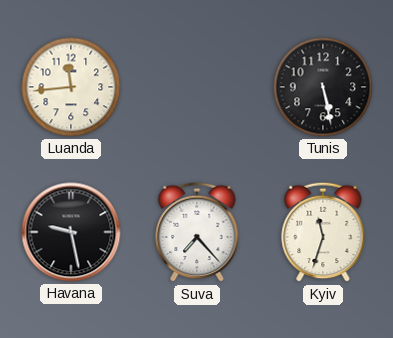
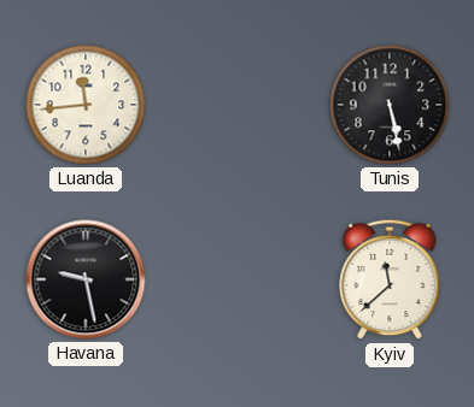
Suva: 7:23 -> none
Kyiv: 11:33 -> 11:38
